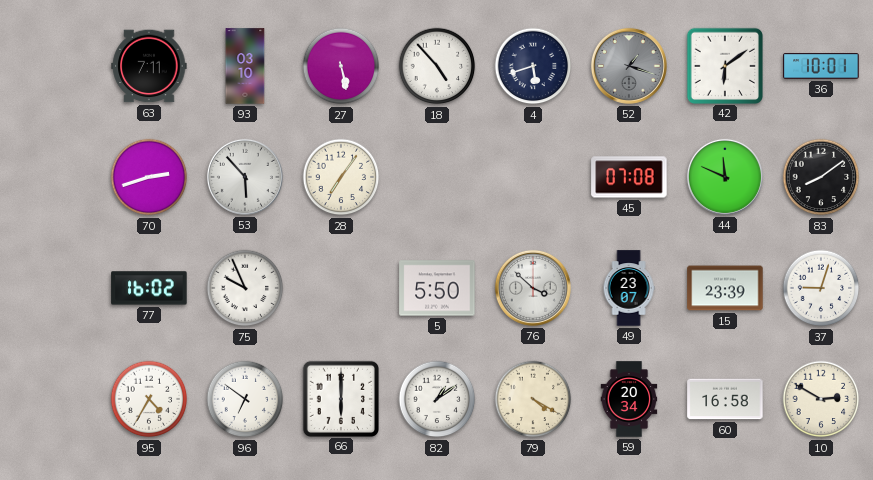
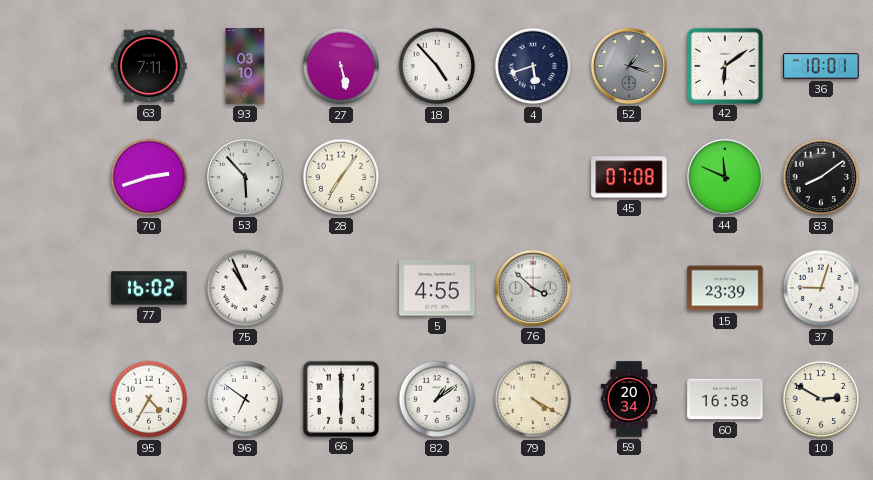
75: 9:56 -> 10:56
5: 5:50 -> 4:55
49: 23:07 -> none
